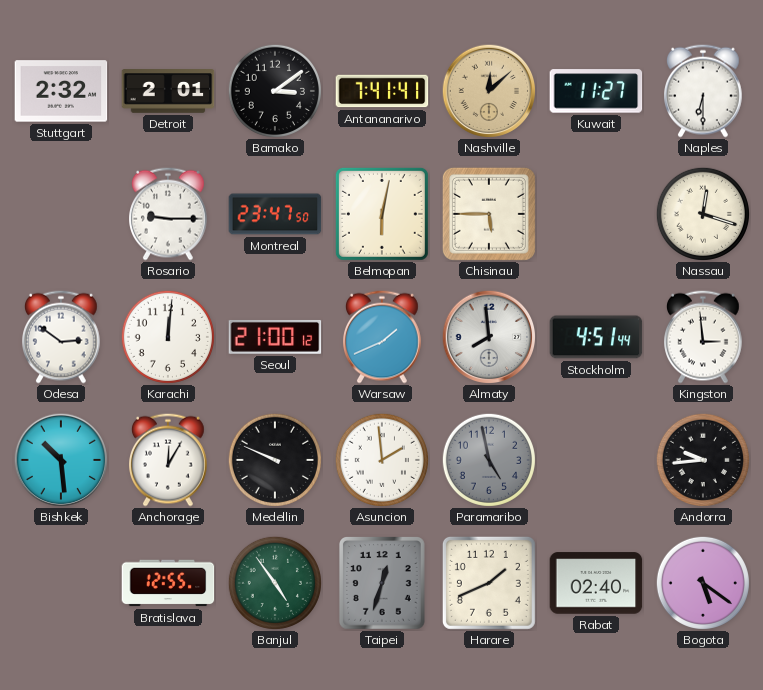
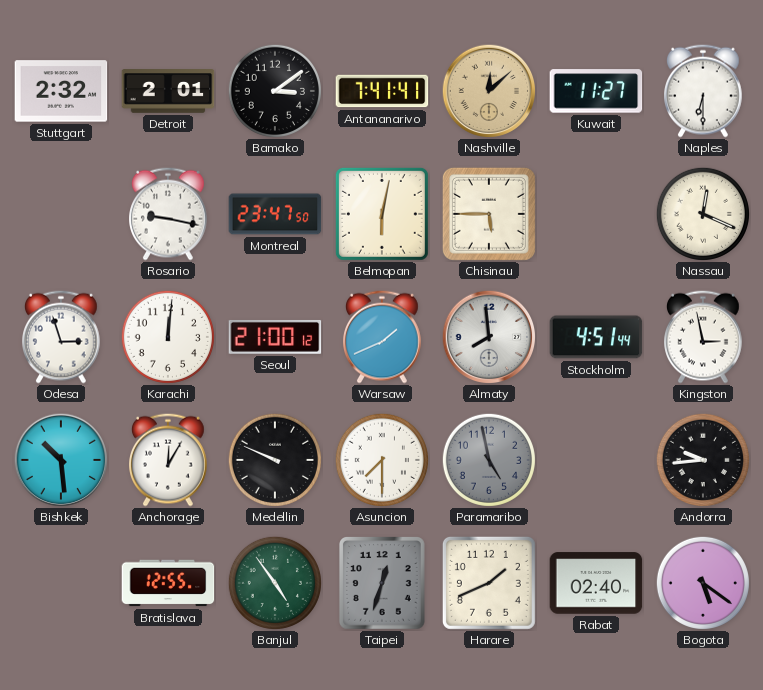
Rosario: 9:15 -> 9:17
Nassau: 12:18 -> 12:19
Odesa: 2:51 -> 2:57
Kingston: 2:59 -> 2:58
Asuncion: 1:59 -> 7:30
